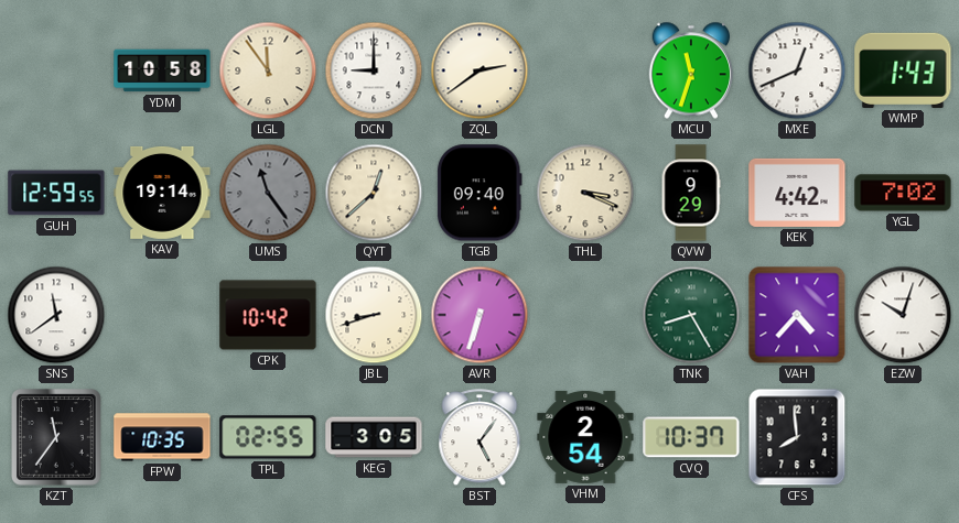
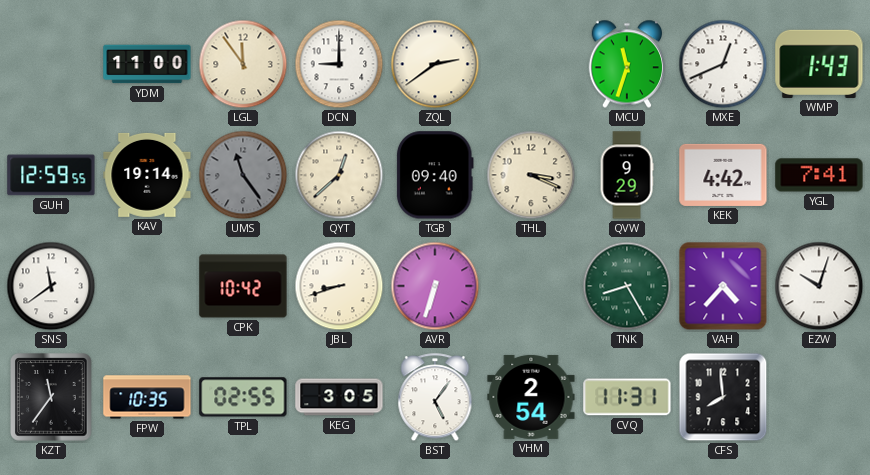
YDM: 10:58 -> 11:00
YGL: 7:02 -> 7:41
CVQ: 10:37 -> 11:31
